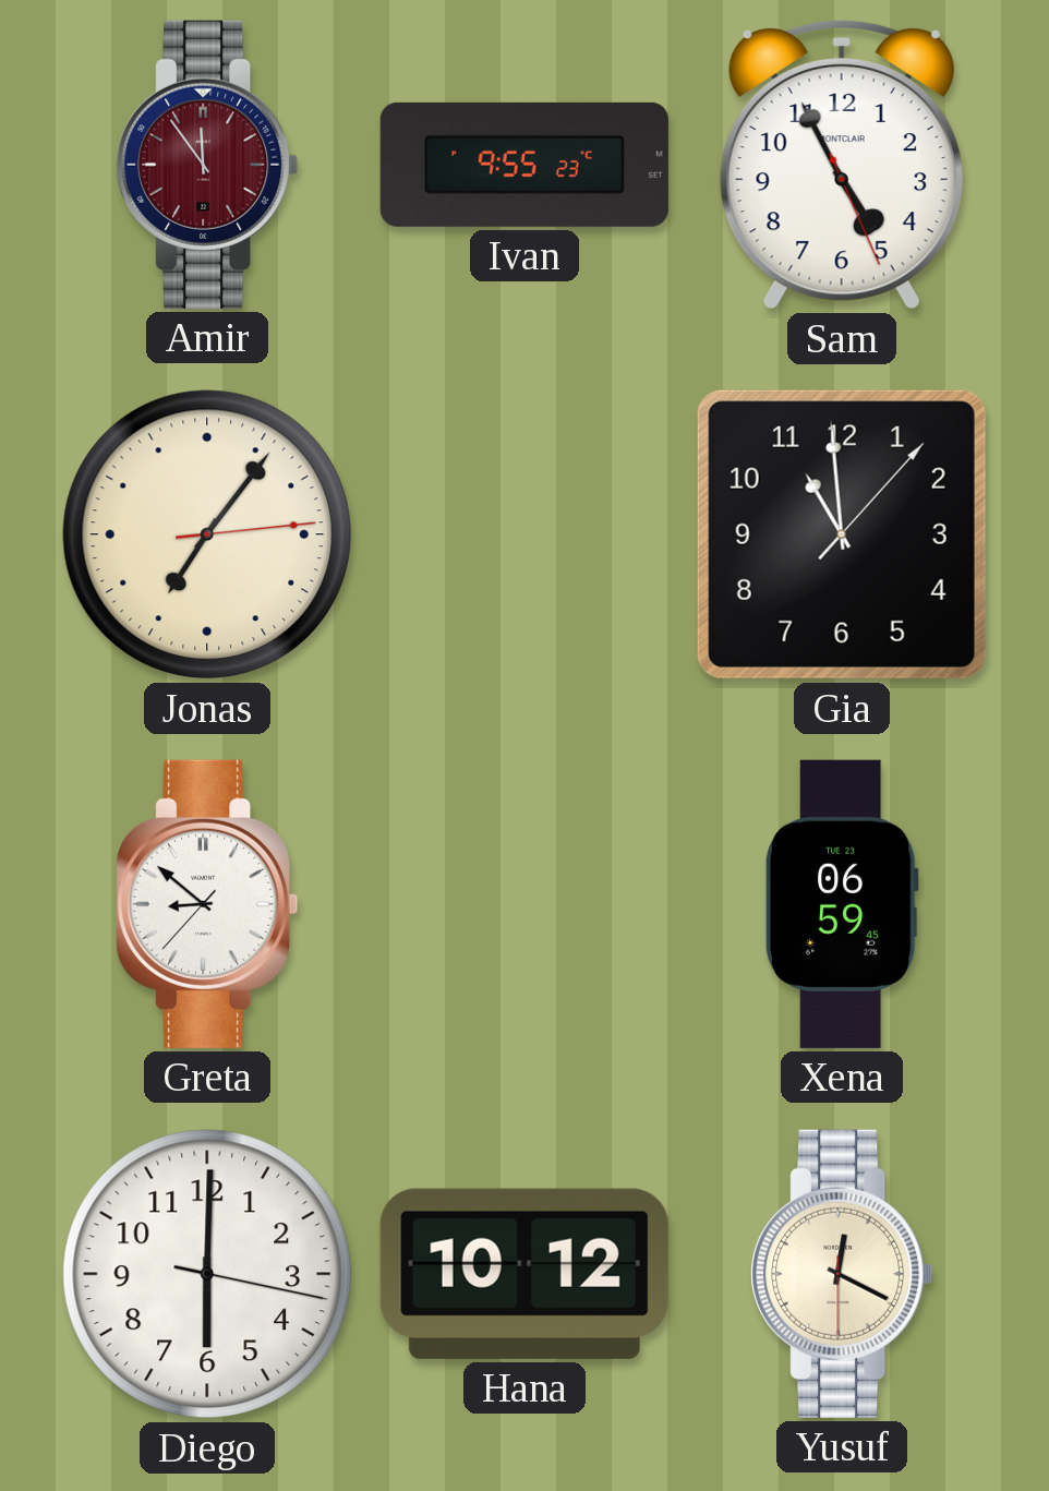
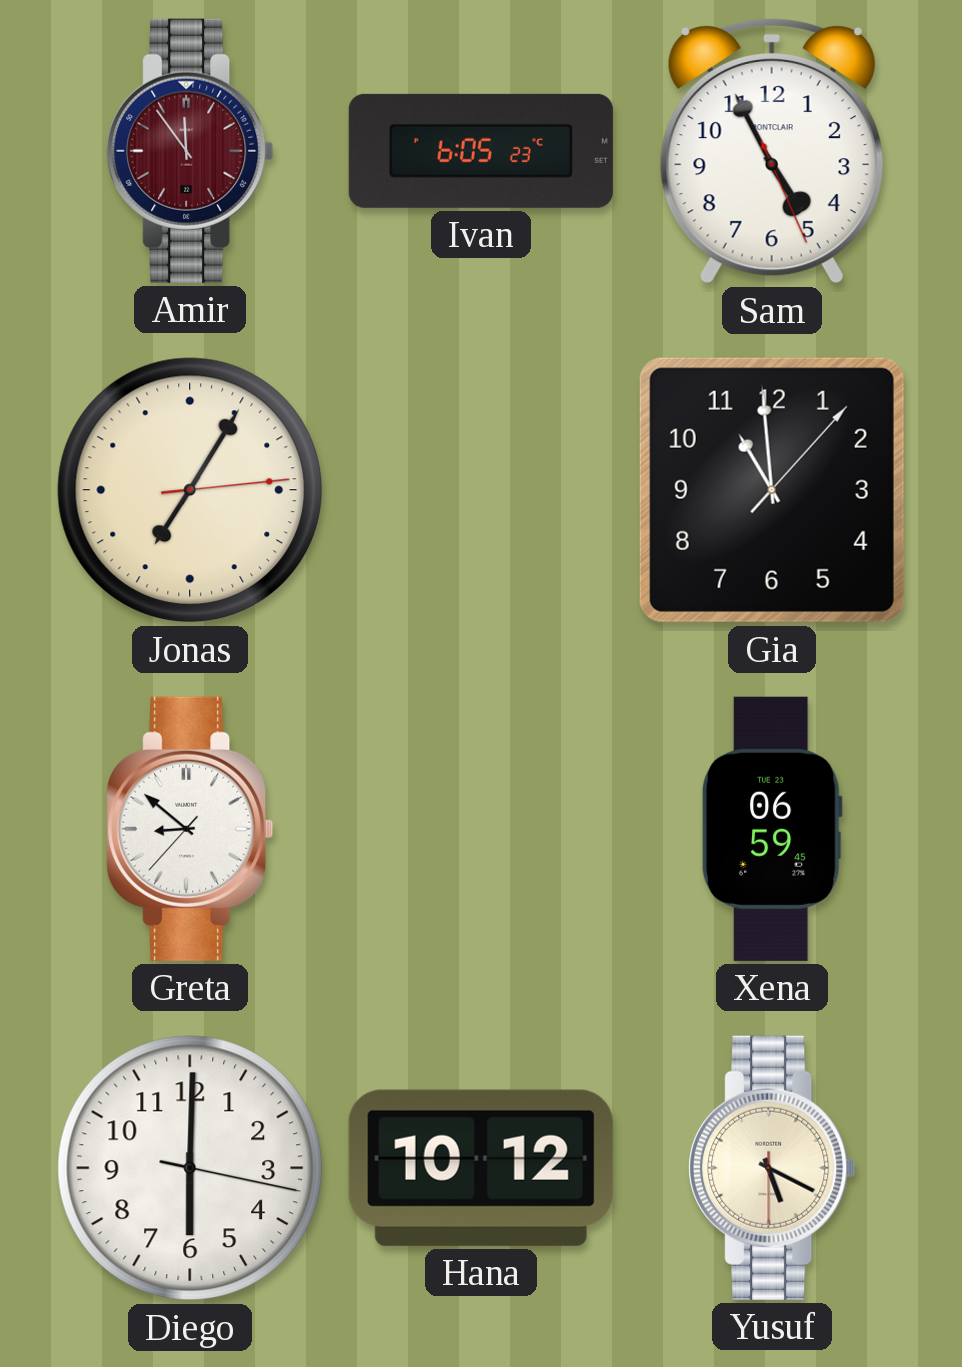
Ivan: 9:55 -> 6:05
Jonas: 7:06 -> 7:05
Yusuf: 12:19 -> 5:19
